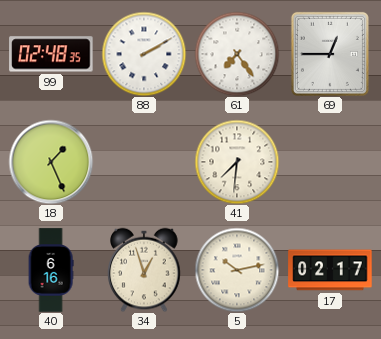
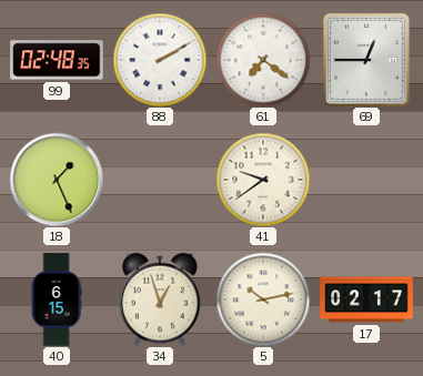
61: 7:24 -> 7:21
41: 7:31 -> 9:39
40: 6:16 -> 6:15
